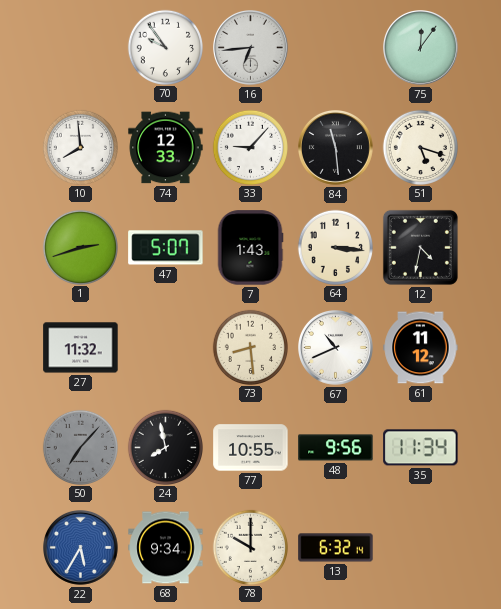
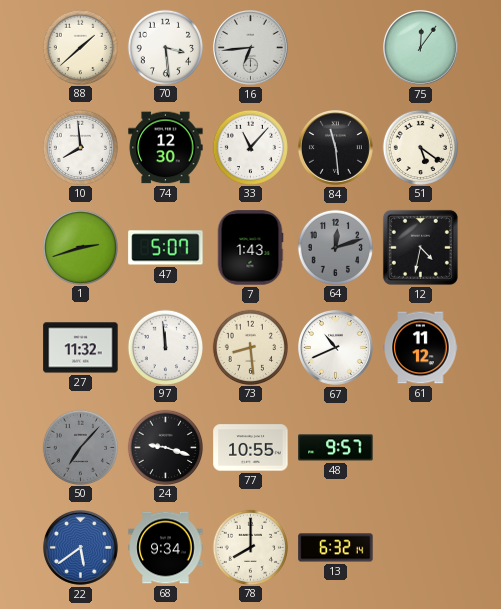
88: none -> 1:38
70: 9:54 -> 3:29
74: 12:33 -> 12:30
33: 9:07 -> 11:07
51: 5:18 -> 5:21
64: 3:16 -> 12:12
64 dial: cream -> grey
97: none -> 11:59
24: 7:58 -> 9:18
48: 9:56 -> 9:57
35: 11:34 -> none
22: 5:35 -> 5:39
78: 10:00 -> 8:00
